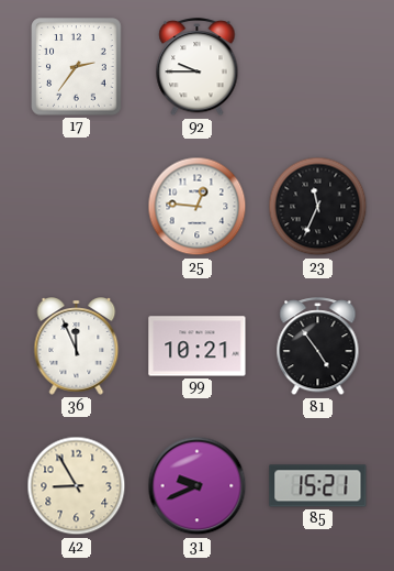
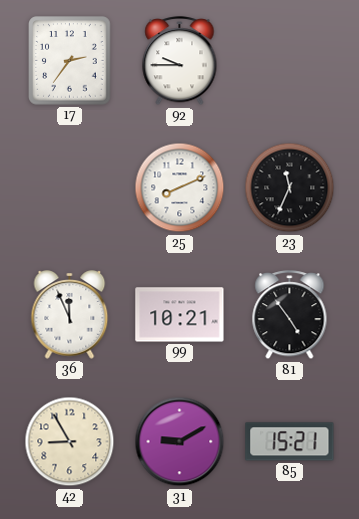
25: 12:46 -> 8:11
31: 9:41 -> 9:10
